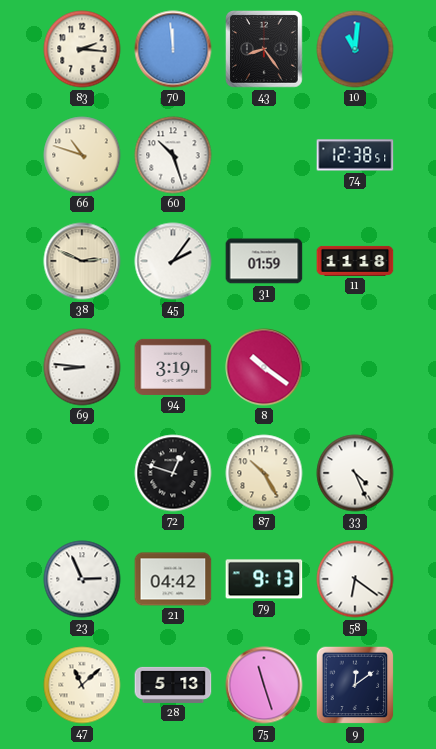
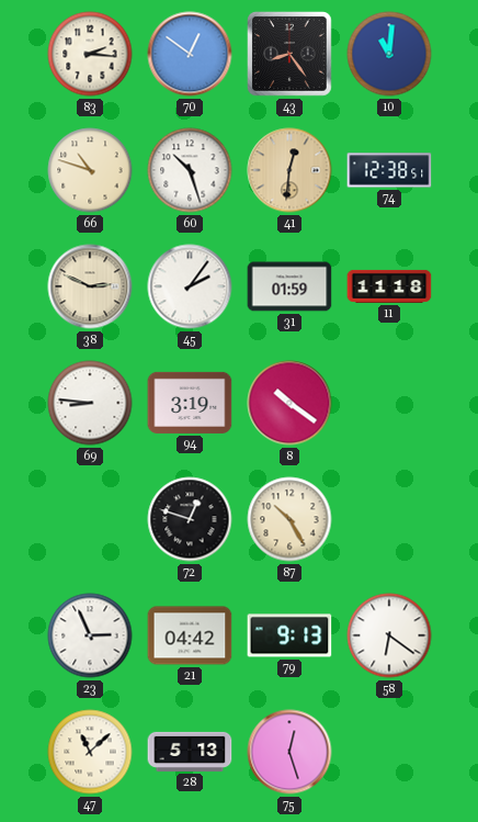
70: 11:59 -> 12:51
41: none -> 12:31
33: 4:26 -> none
75: 11:27 -> 12:27
9: 12:09 -> none
